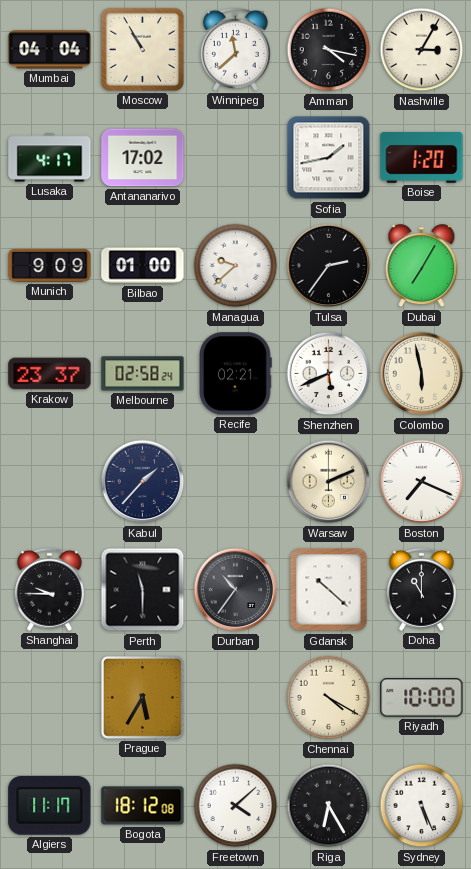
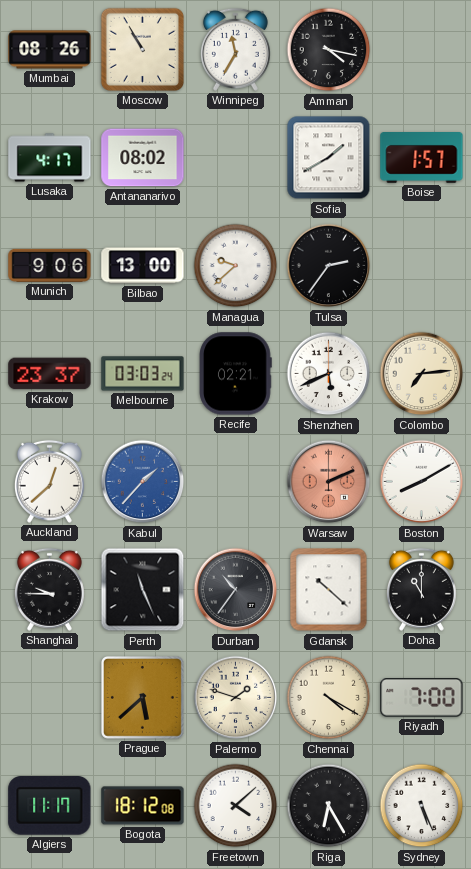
Mumbai: 04:04 -> 08:26
Winnipeg: 11:38 -> 11:35
Nashville: 3:05 -> none
Antananarivo: 17:02 -> 08:02
Sofia: 1:43 -> 1:40
Boise: 1:20 -> 1:57
Munich: 9:09 -> 9:06
Bilbao: 01:00 -> 13:00
Dubai: 7:05 -> none
Melbourne: 02:58 -> 03:03
Colombo: 5:58 -> 7:14
Auckland: none -> 12:38
Kabul dial: navy -> blue
Warsaw dial: cream -> salmon
Boston: 7:19 -> 8:10
Perth: 11:30 -> 11:26
Prague: 5:35 -> 5:38
Palermo: none -> 1:48
Riyadh: 10:00 -> 7:00
